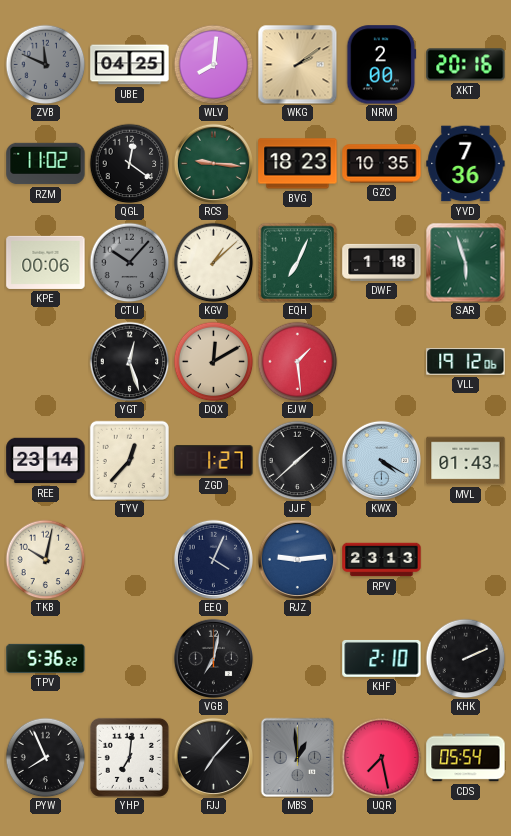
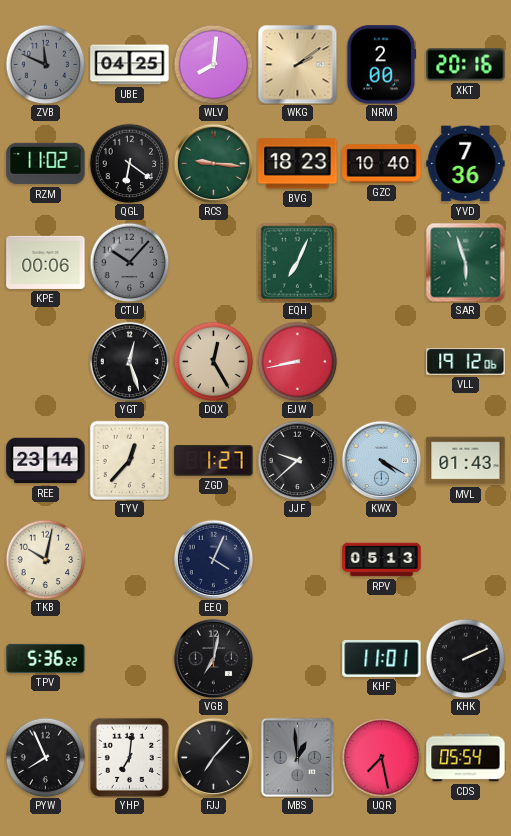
QGL: 12:21 -> 6:21
GZC: 10:35 -> 10:40
KGV: 1:08 -> none
DWF: 1:18 -> none
DQX: 12:10 -> 12:25
EJW: 1:29 -> 8:43
JJF: 1:38 -> 9:38
RJZ: 9:14 -> none
RPV: 23:13 -> 05:13
KHF: 2:10 -> 11:01
